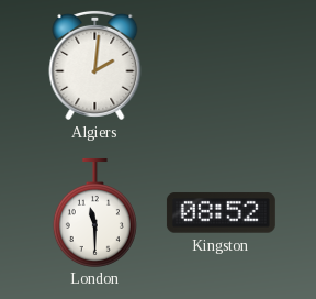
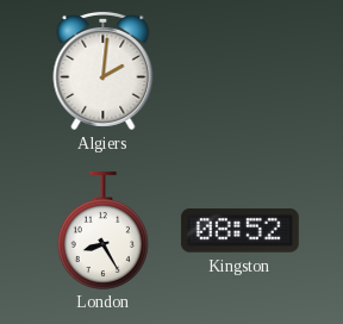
London: 11:30 -> 8:25
